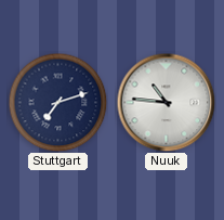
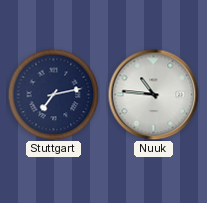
Stuttgart: 7:12 -> 7:13
